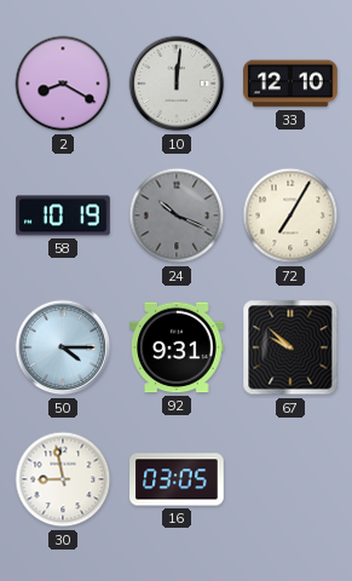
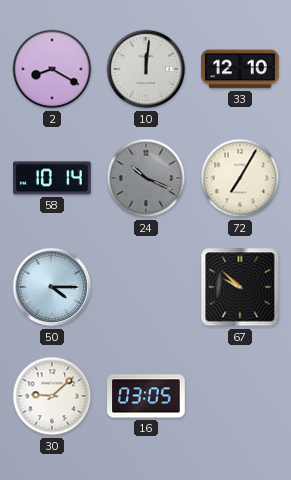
58: 10:19 -> 10:14
92: 9:31 -> none
30: 8:58 -> 9:08
